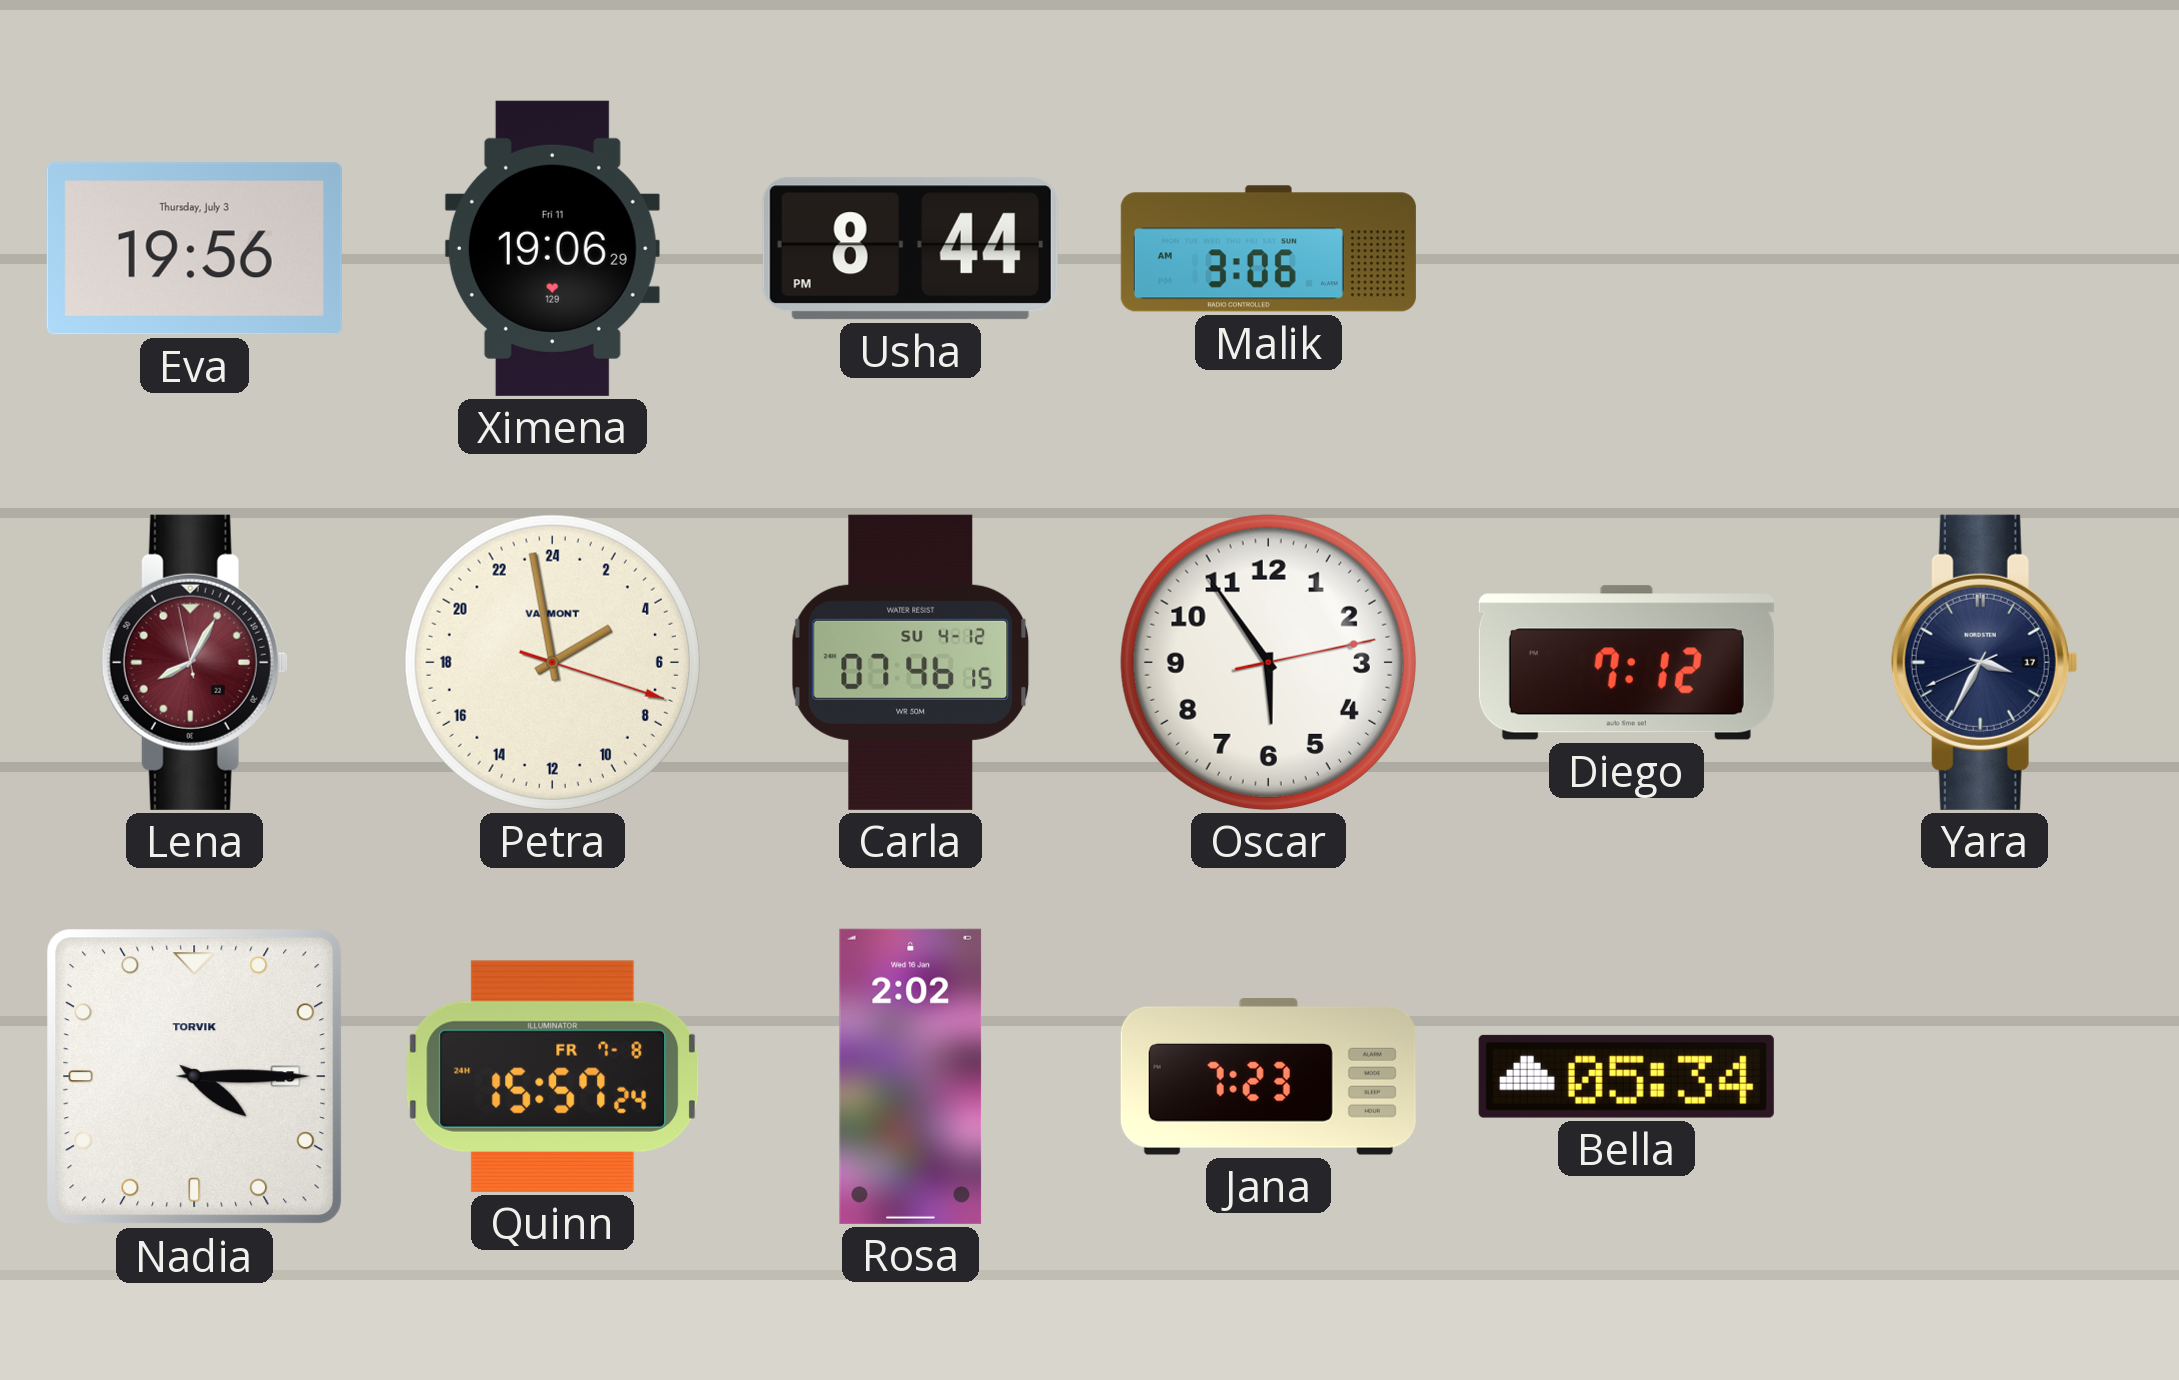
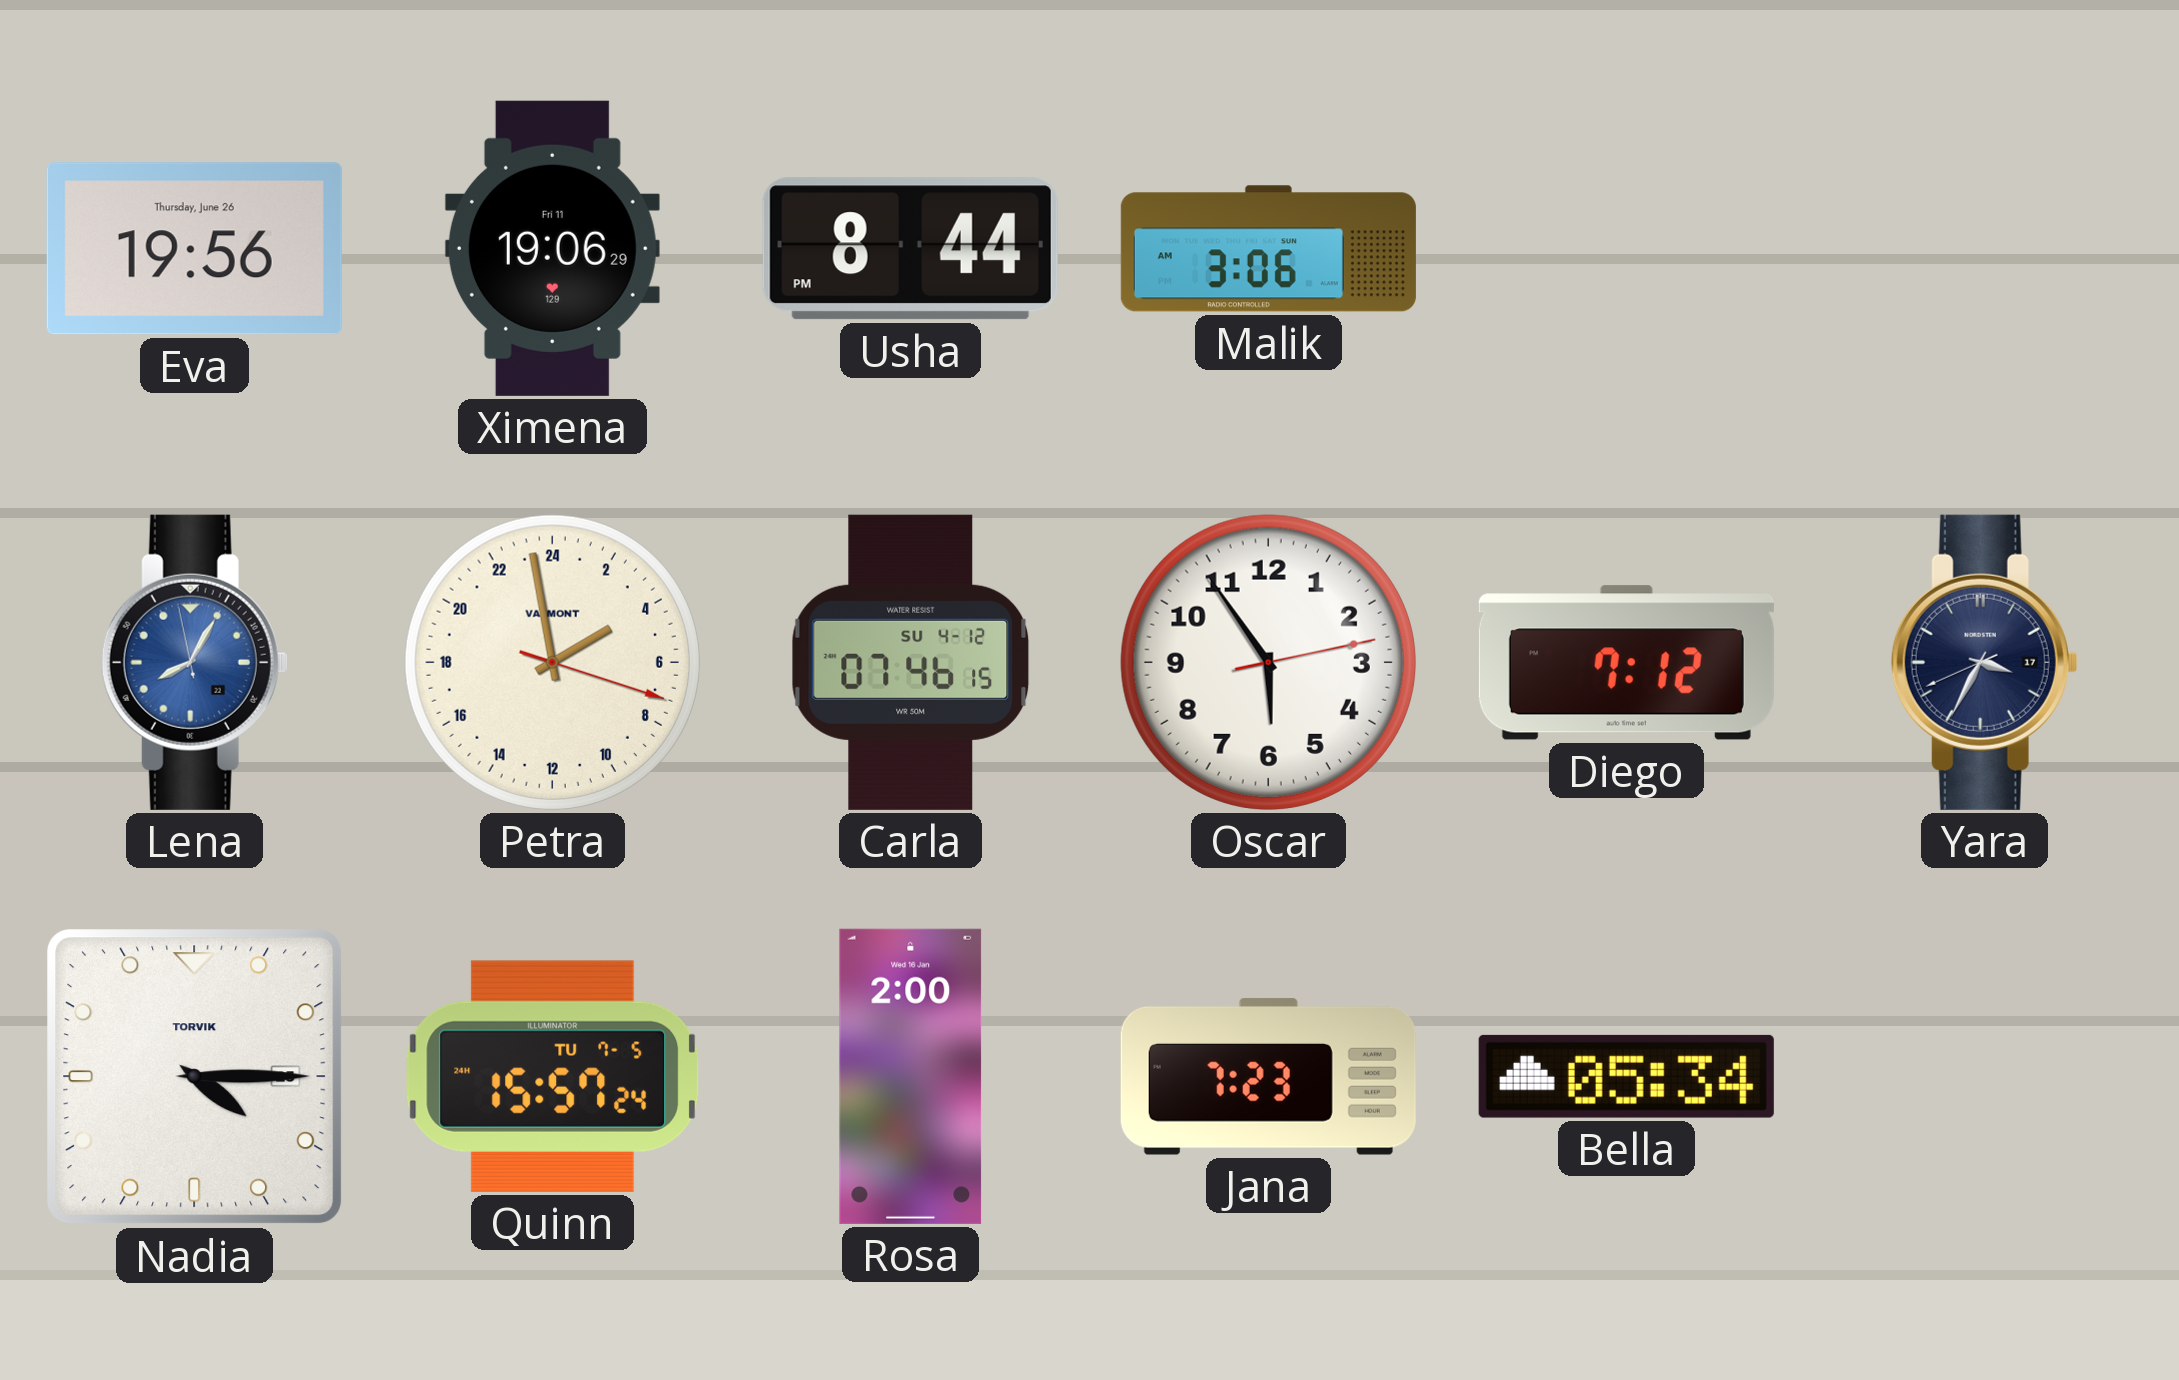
Eva date: Thursday, July 3 -> Thursday, June 26
Lena dial: burgundy -> blue
Quinn date: FR 7-8 -> TU 7-5
Rosa: 2:02 -> 2:00
